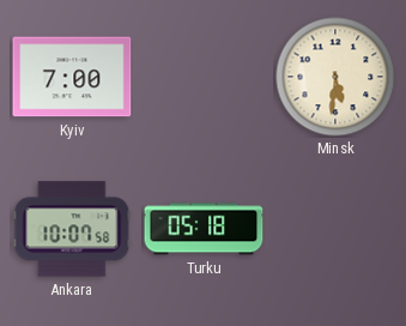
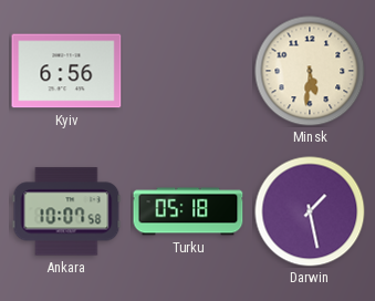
Kyiv: 7:00 -> 6:56
Darwin: none -> 1:28
